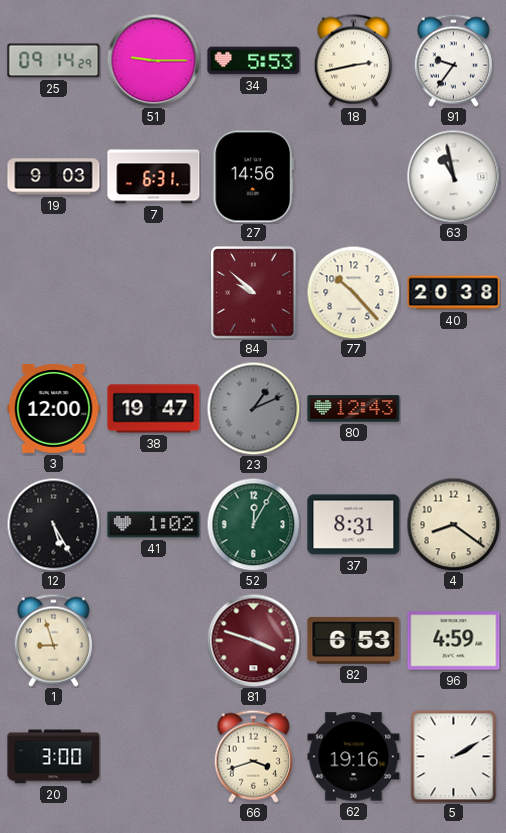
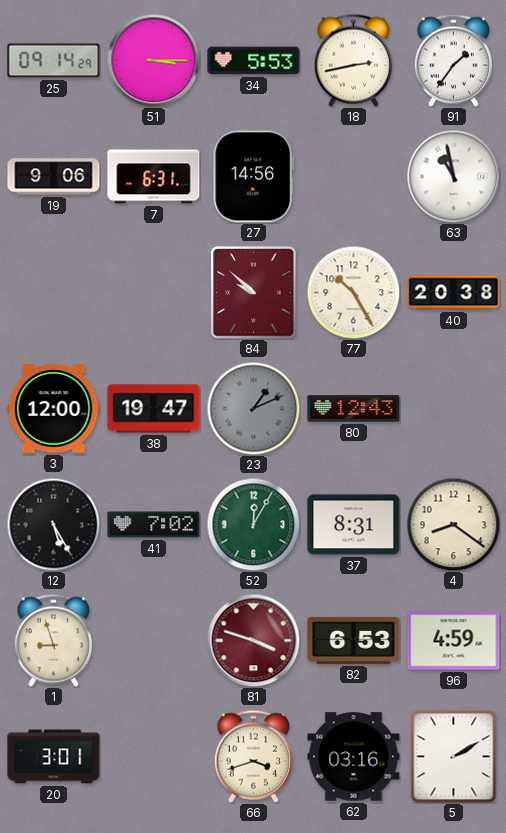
51: 9:15 -> 3:15
91: 9:36 -> 1:36
19: 9:03 -> 9:06
77: 10:23 -> 10:25
41: 1:02 -> 7:02
20: 3:00 -> 3:01
62: 19:16 -> 03:16
